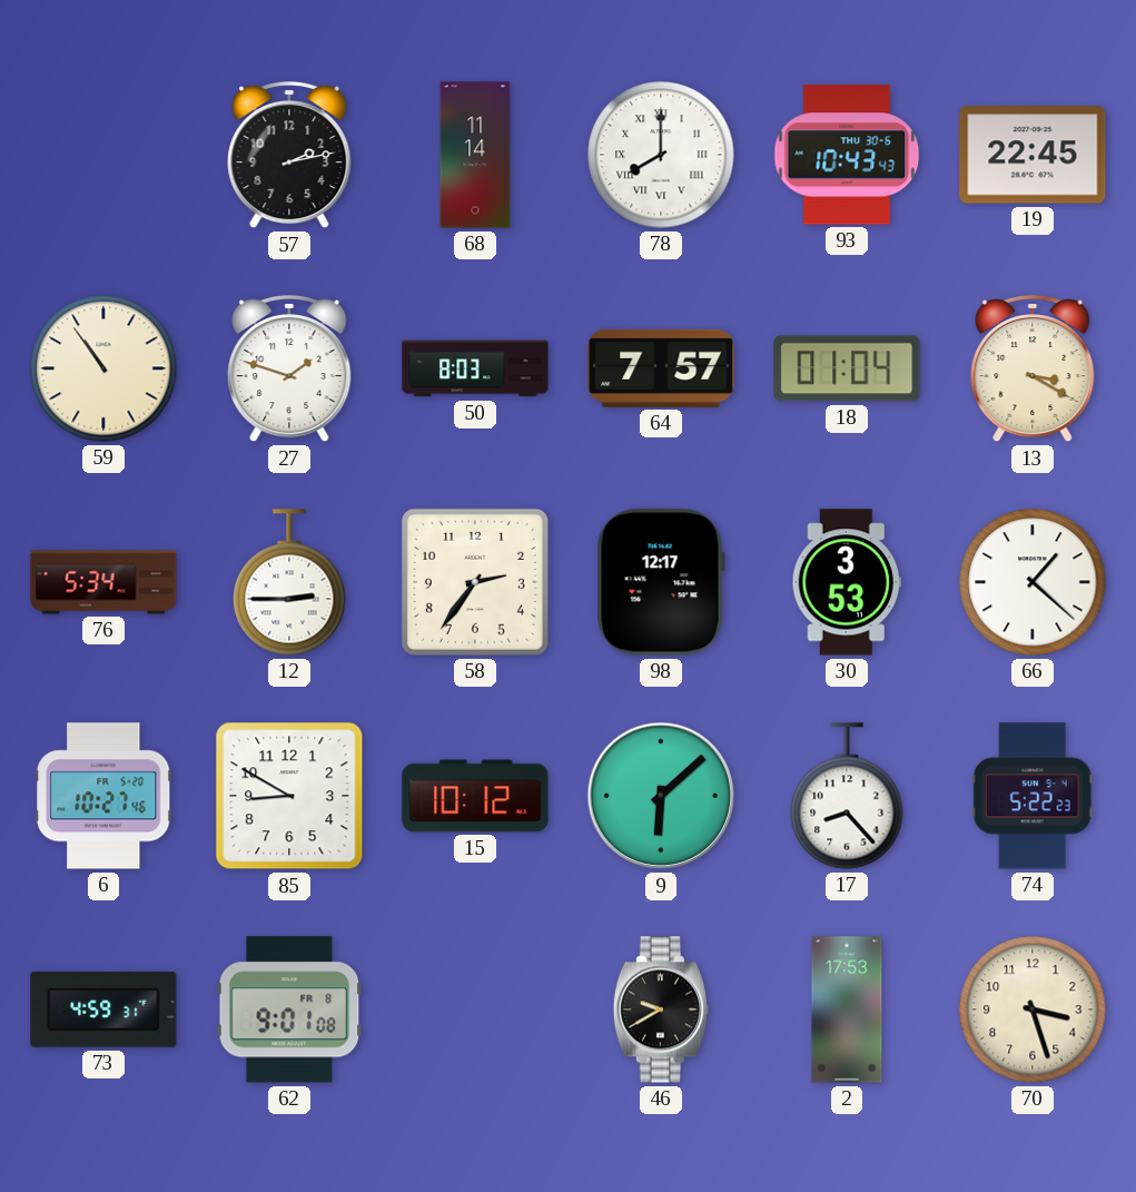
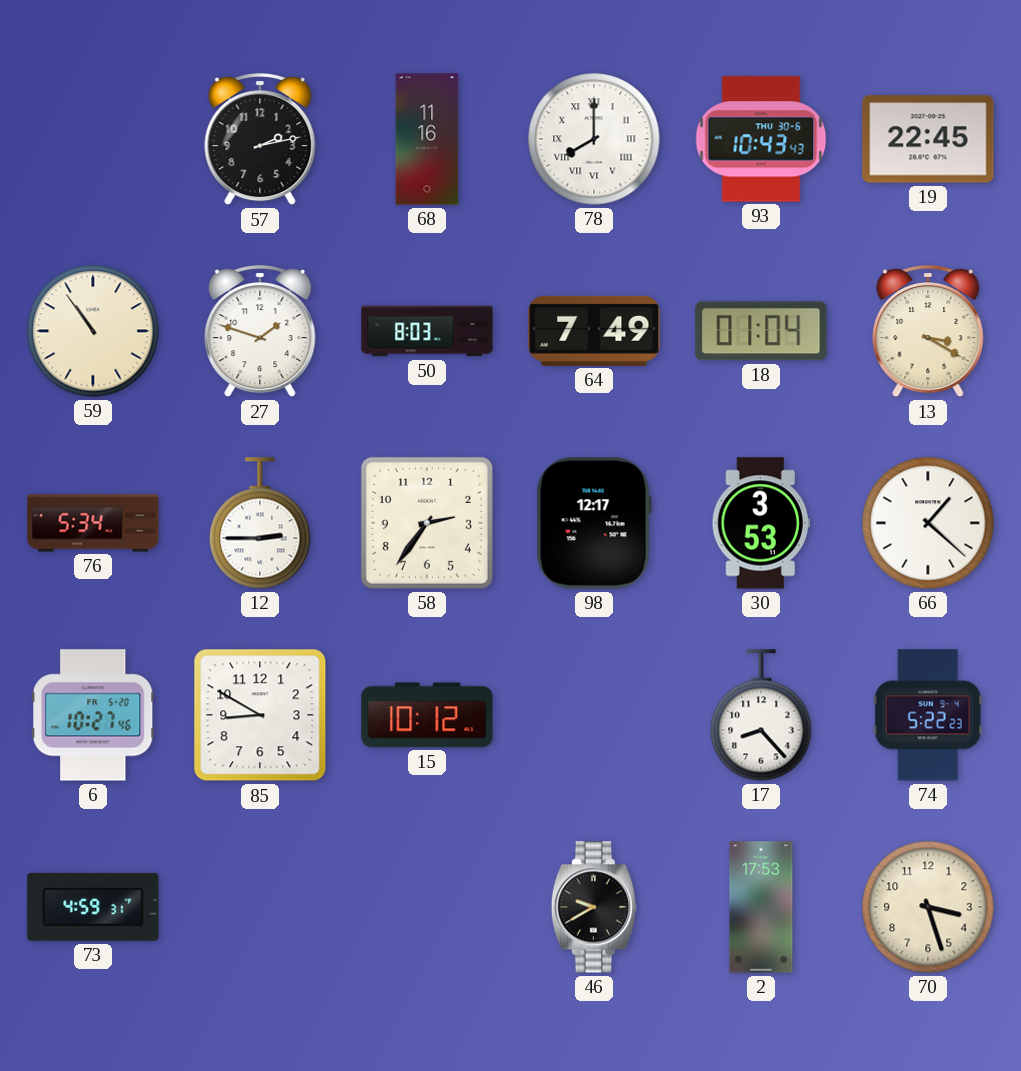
68: 11:14 -> 11:16
64: 7:57 -> 7:49
9: 6:08 -> none
62: 9:01 -> none
